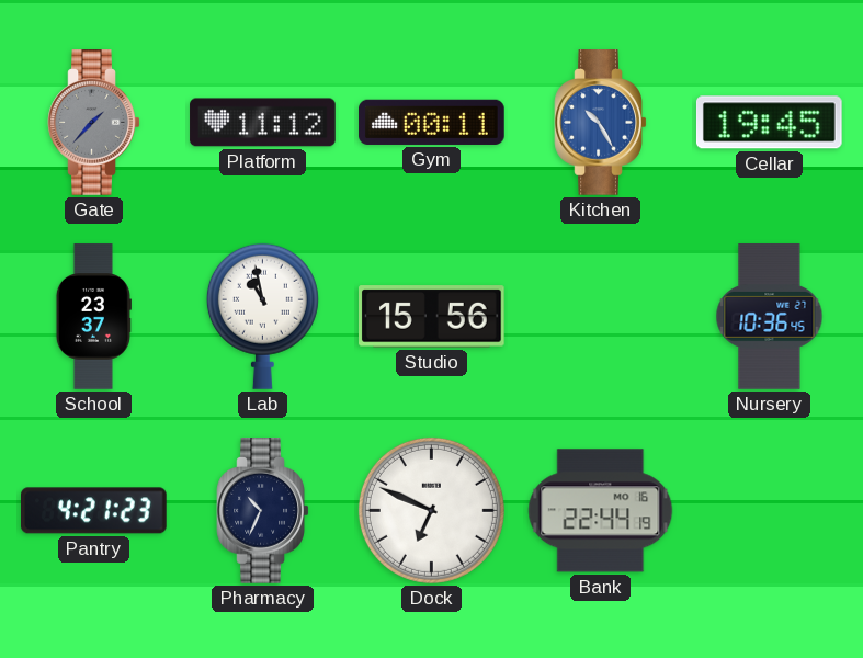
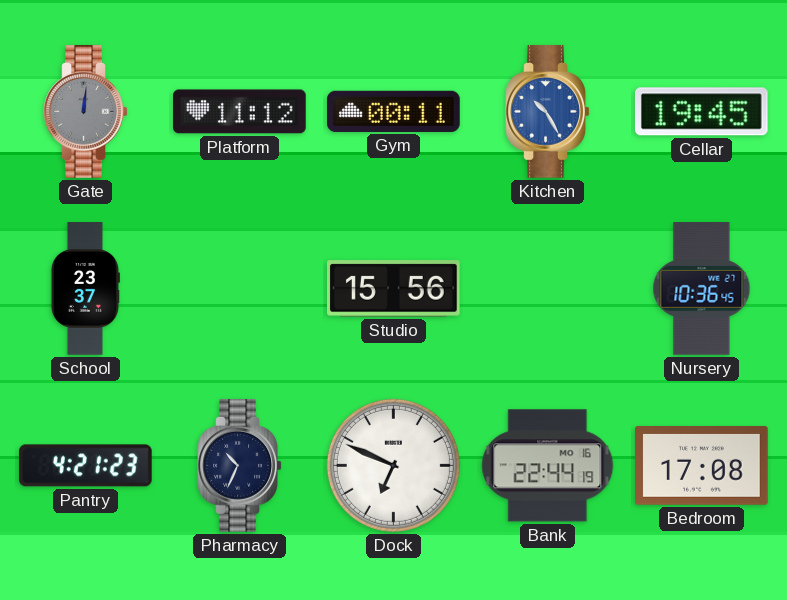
Gate: 1:37 -> 12:01
Lab: 10:58 -> none
Bedroom: none -> 17:08
